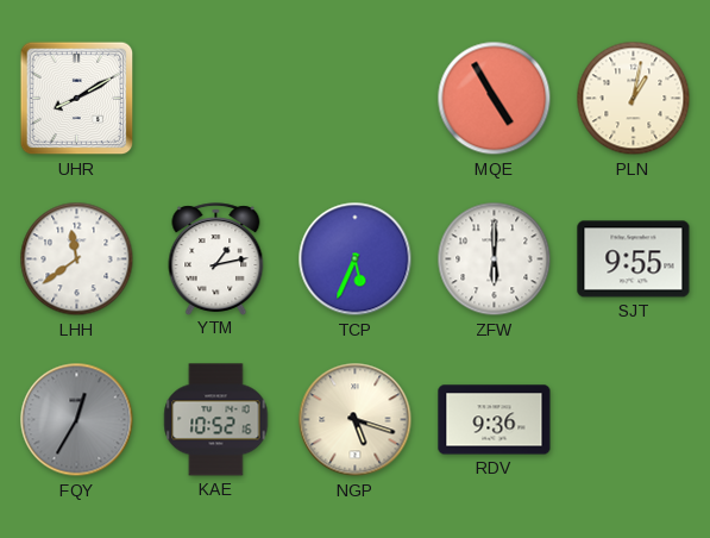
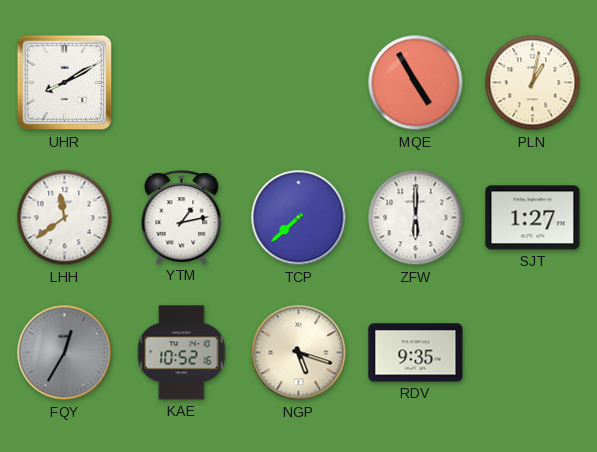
TCP: 5:34 -> 7:38
SJT: 9:55 -> 1:27
RDV: 9:36 -> 9:35
